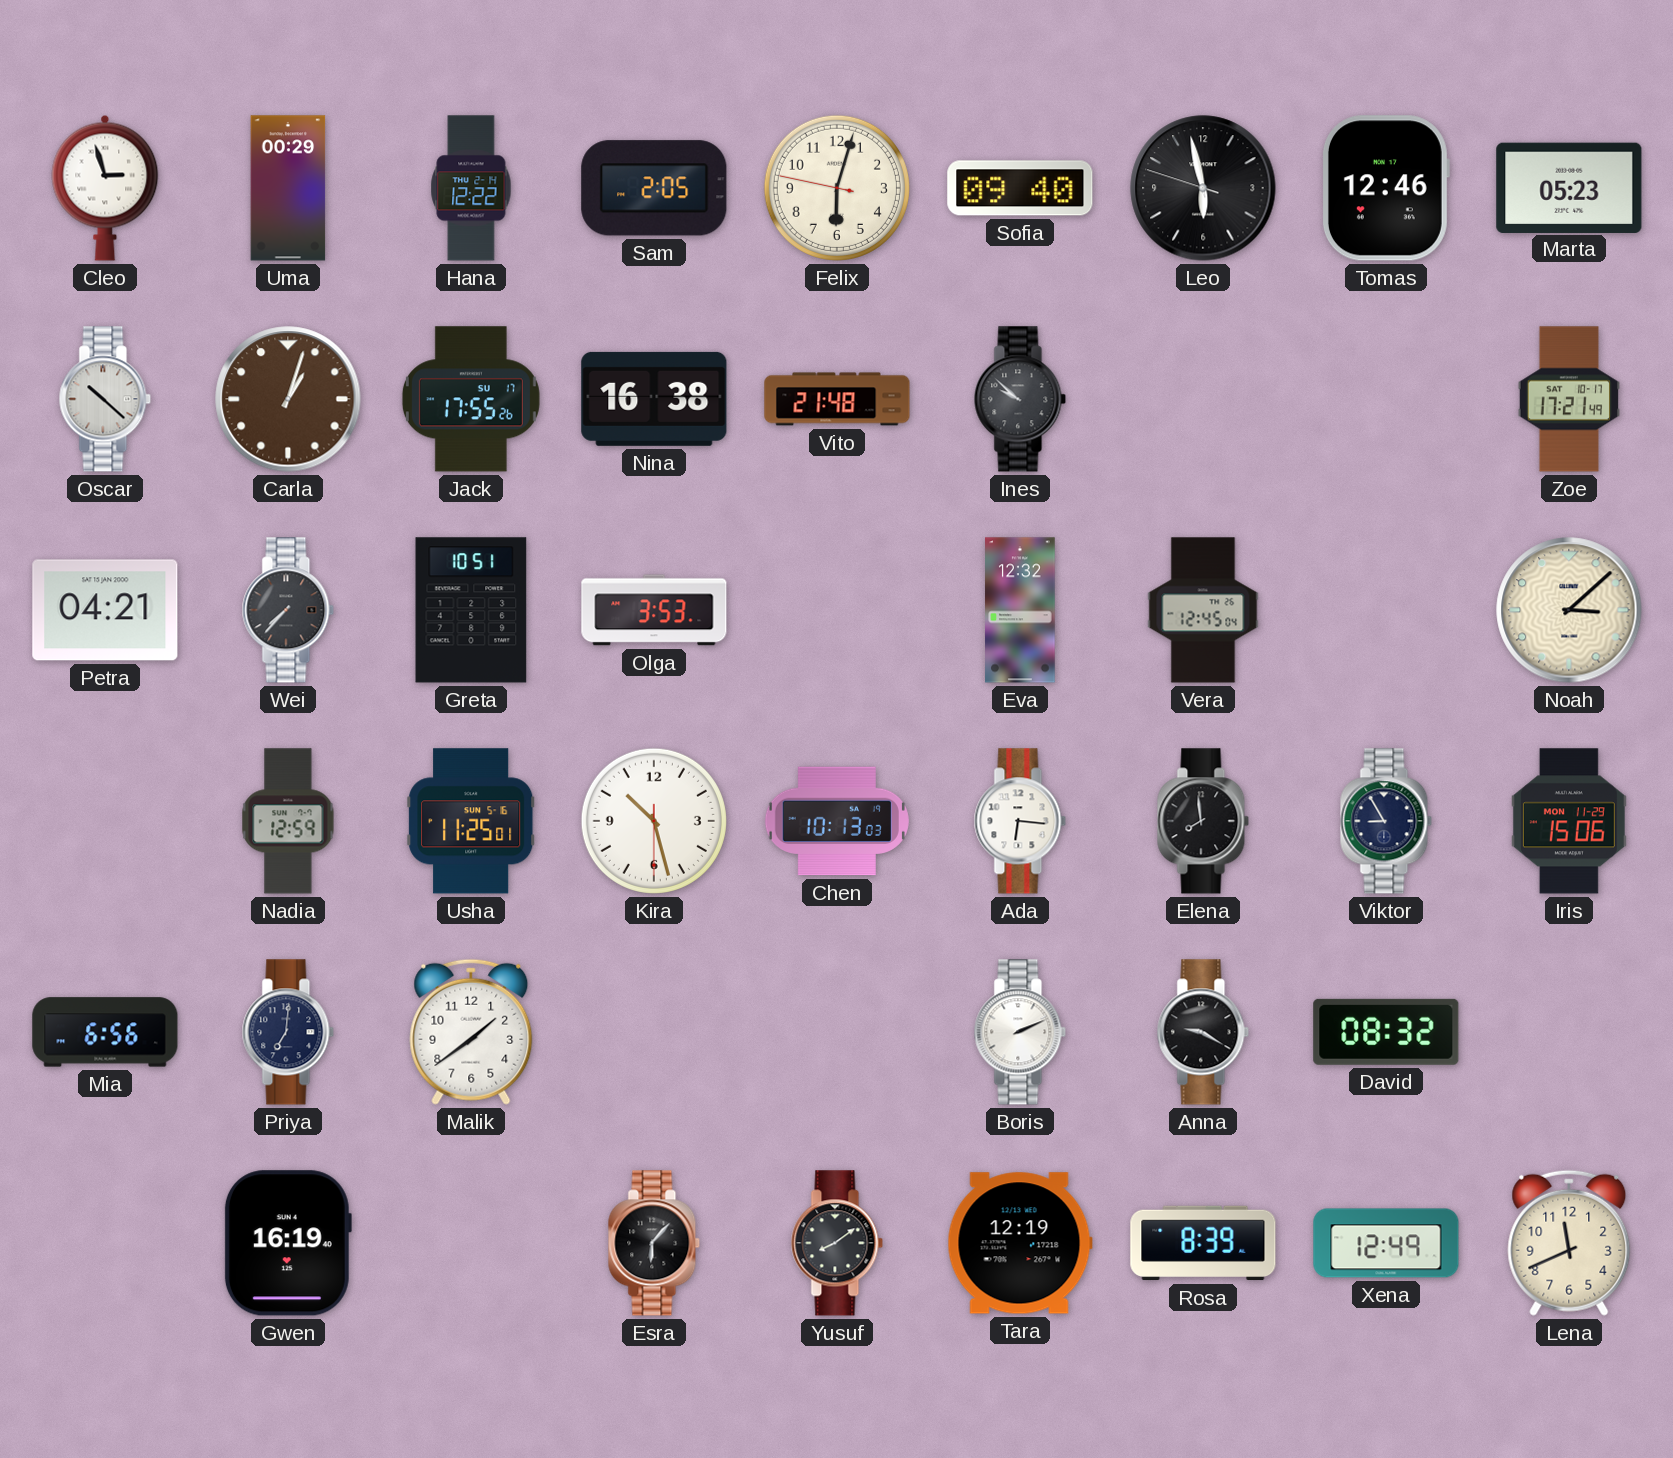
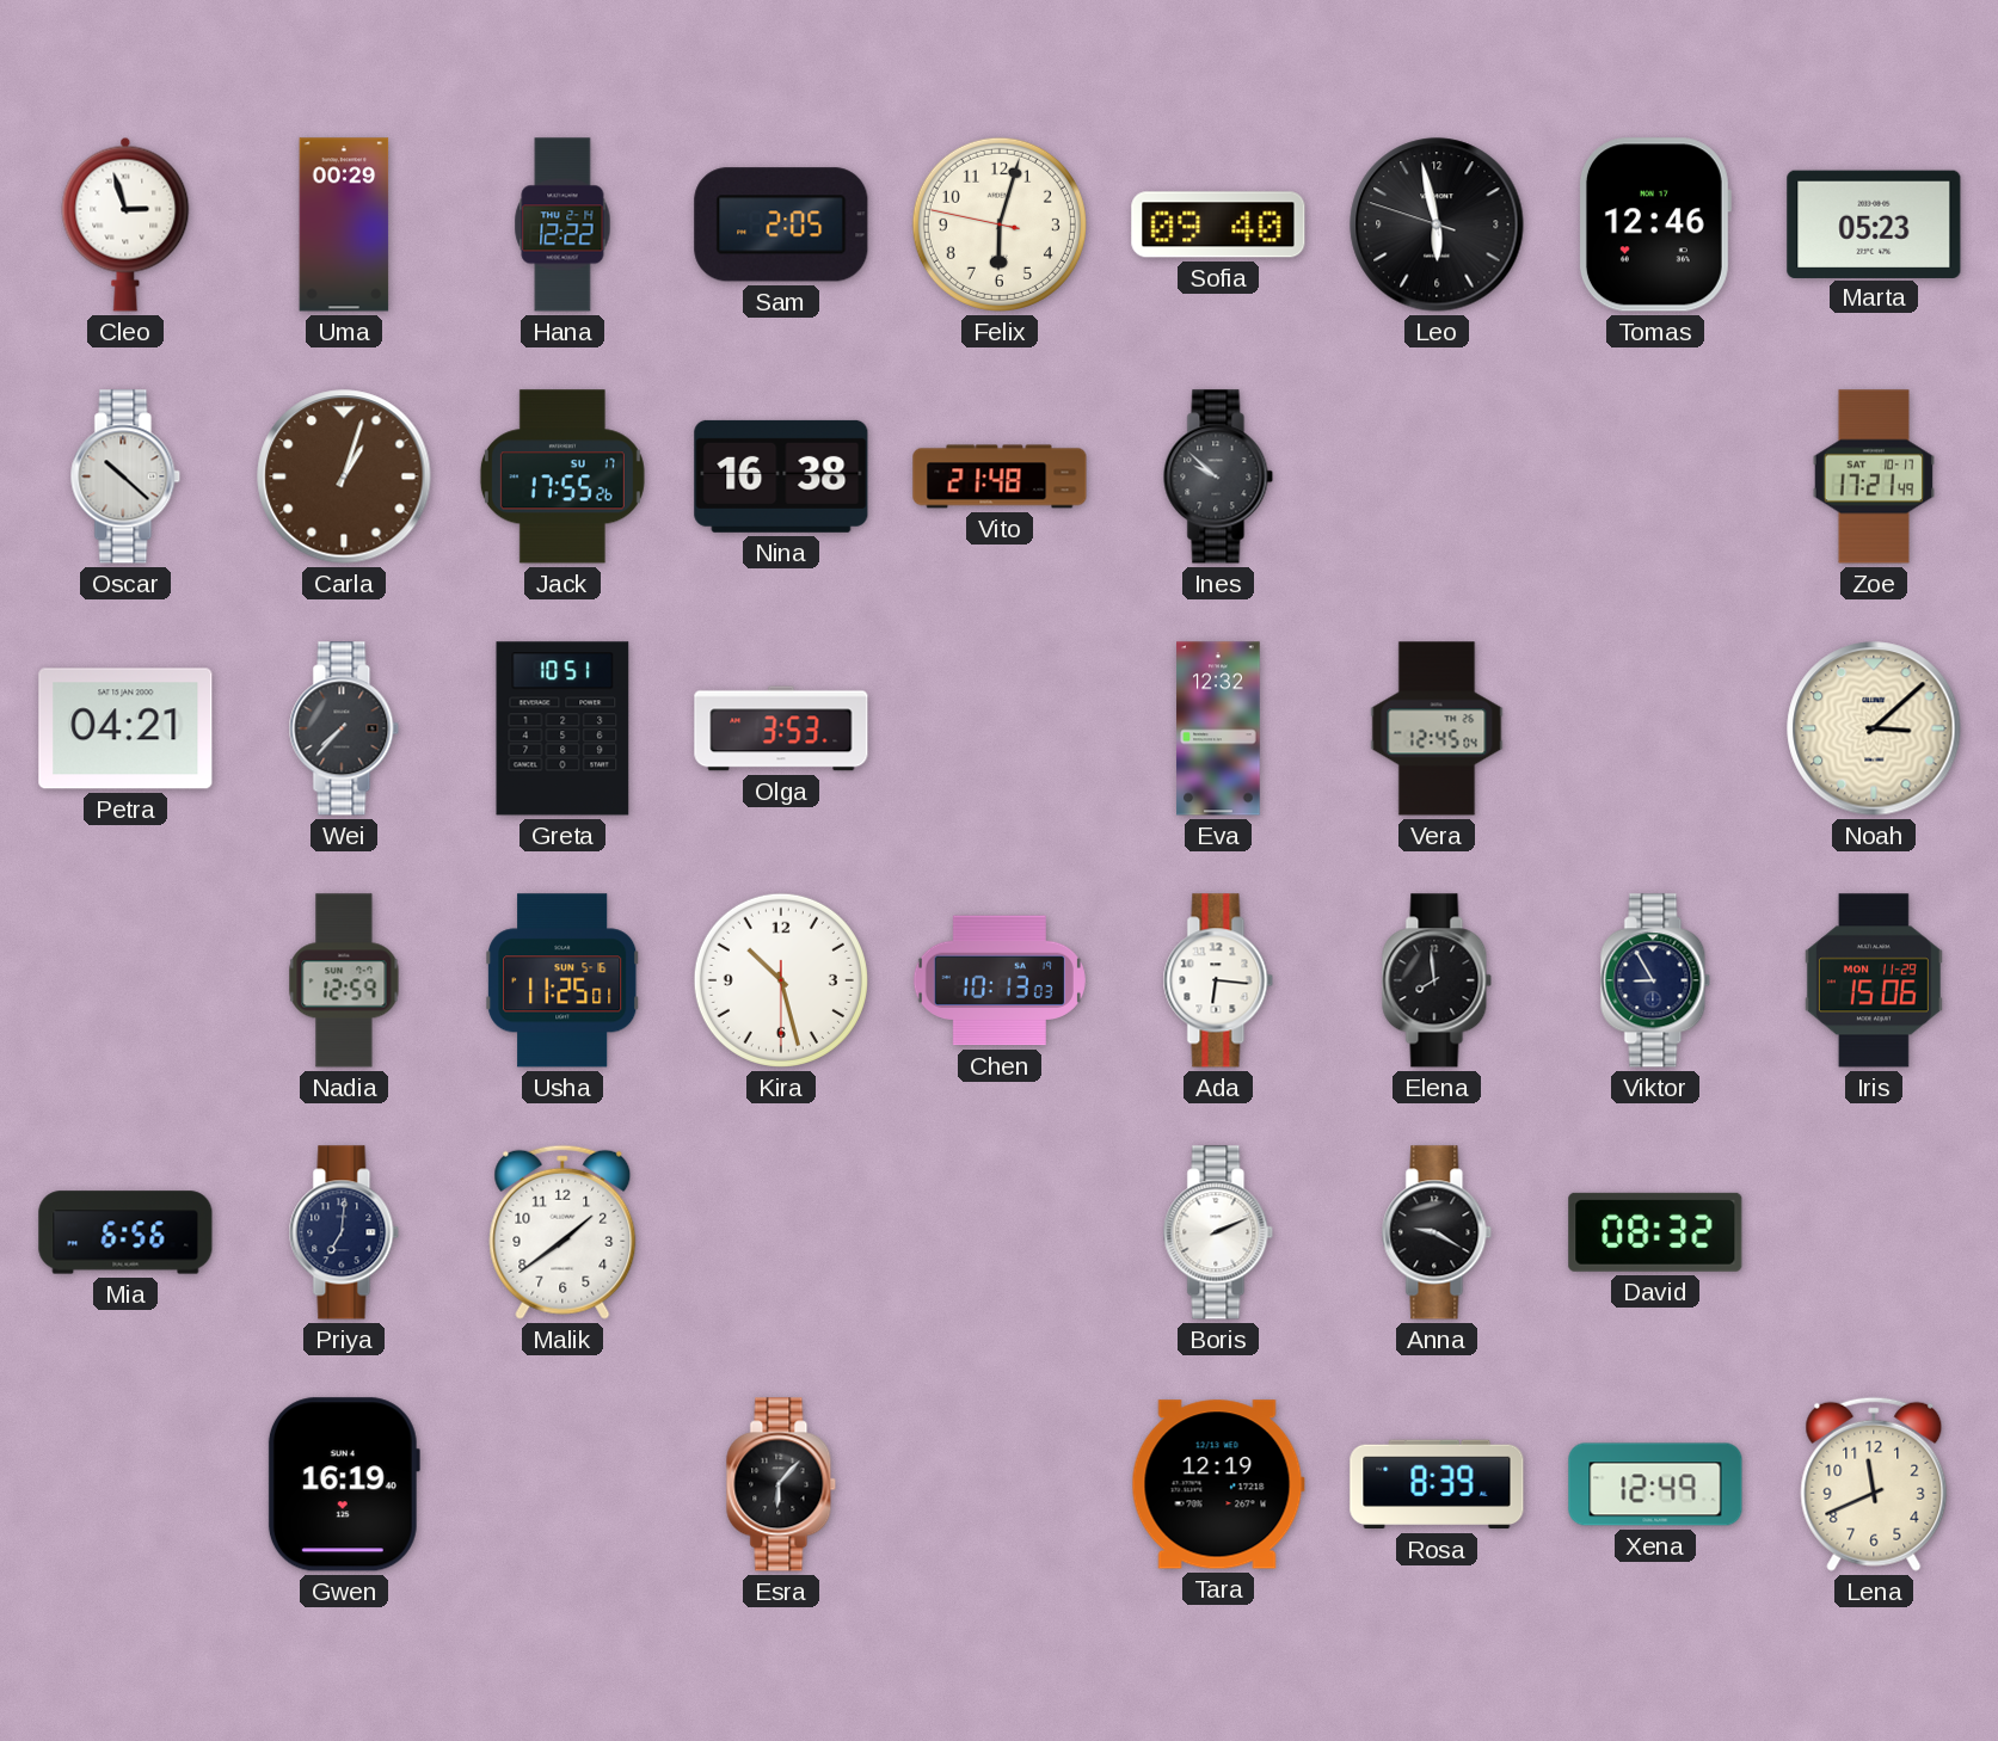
Yusuf: 8:09 -> none
